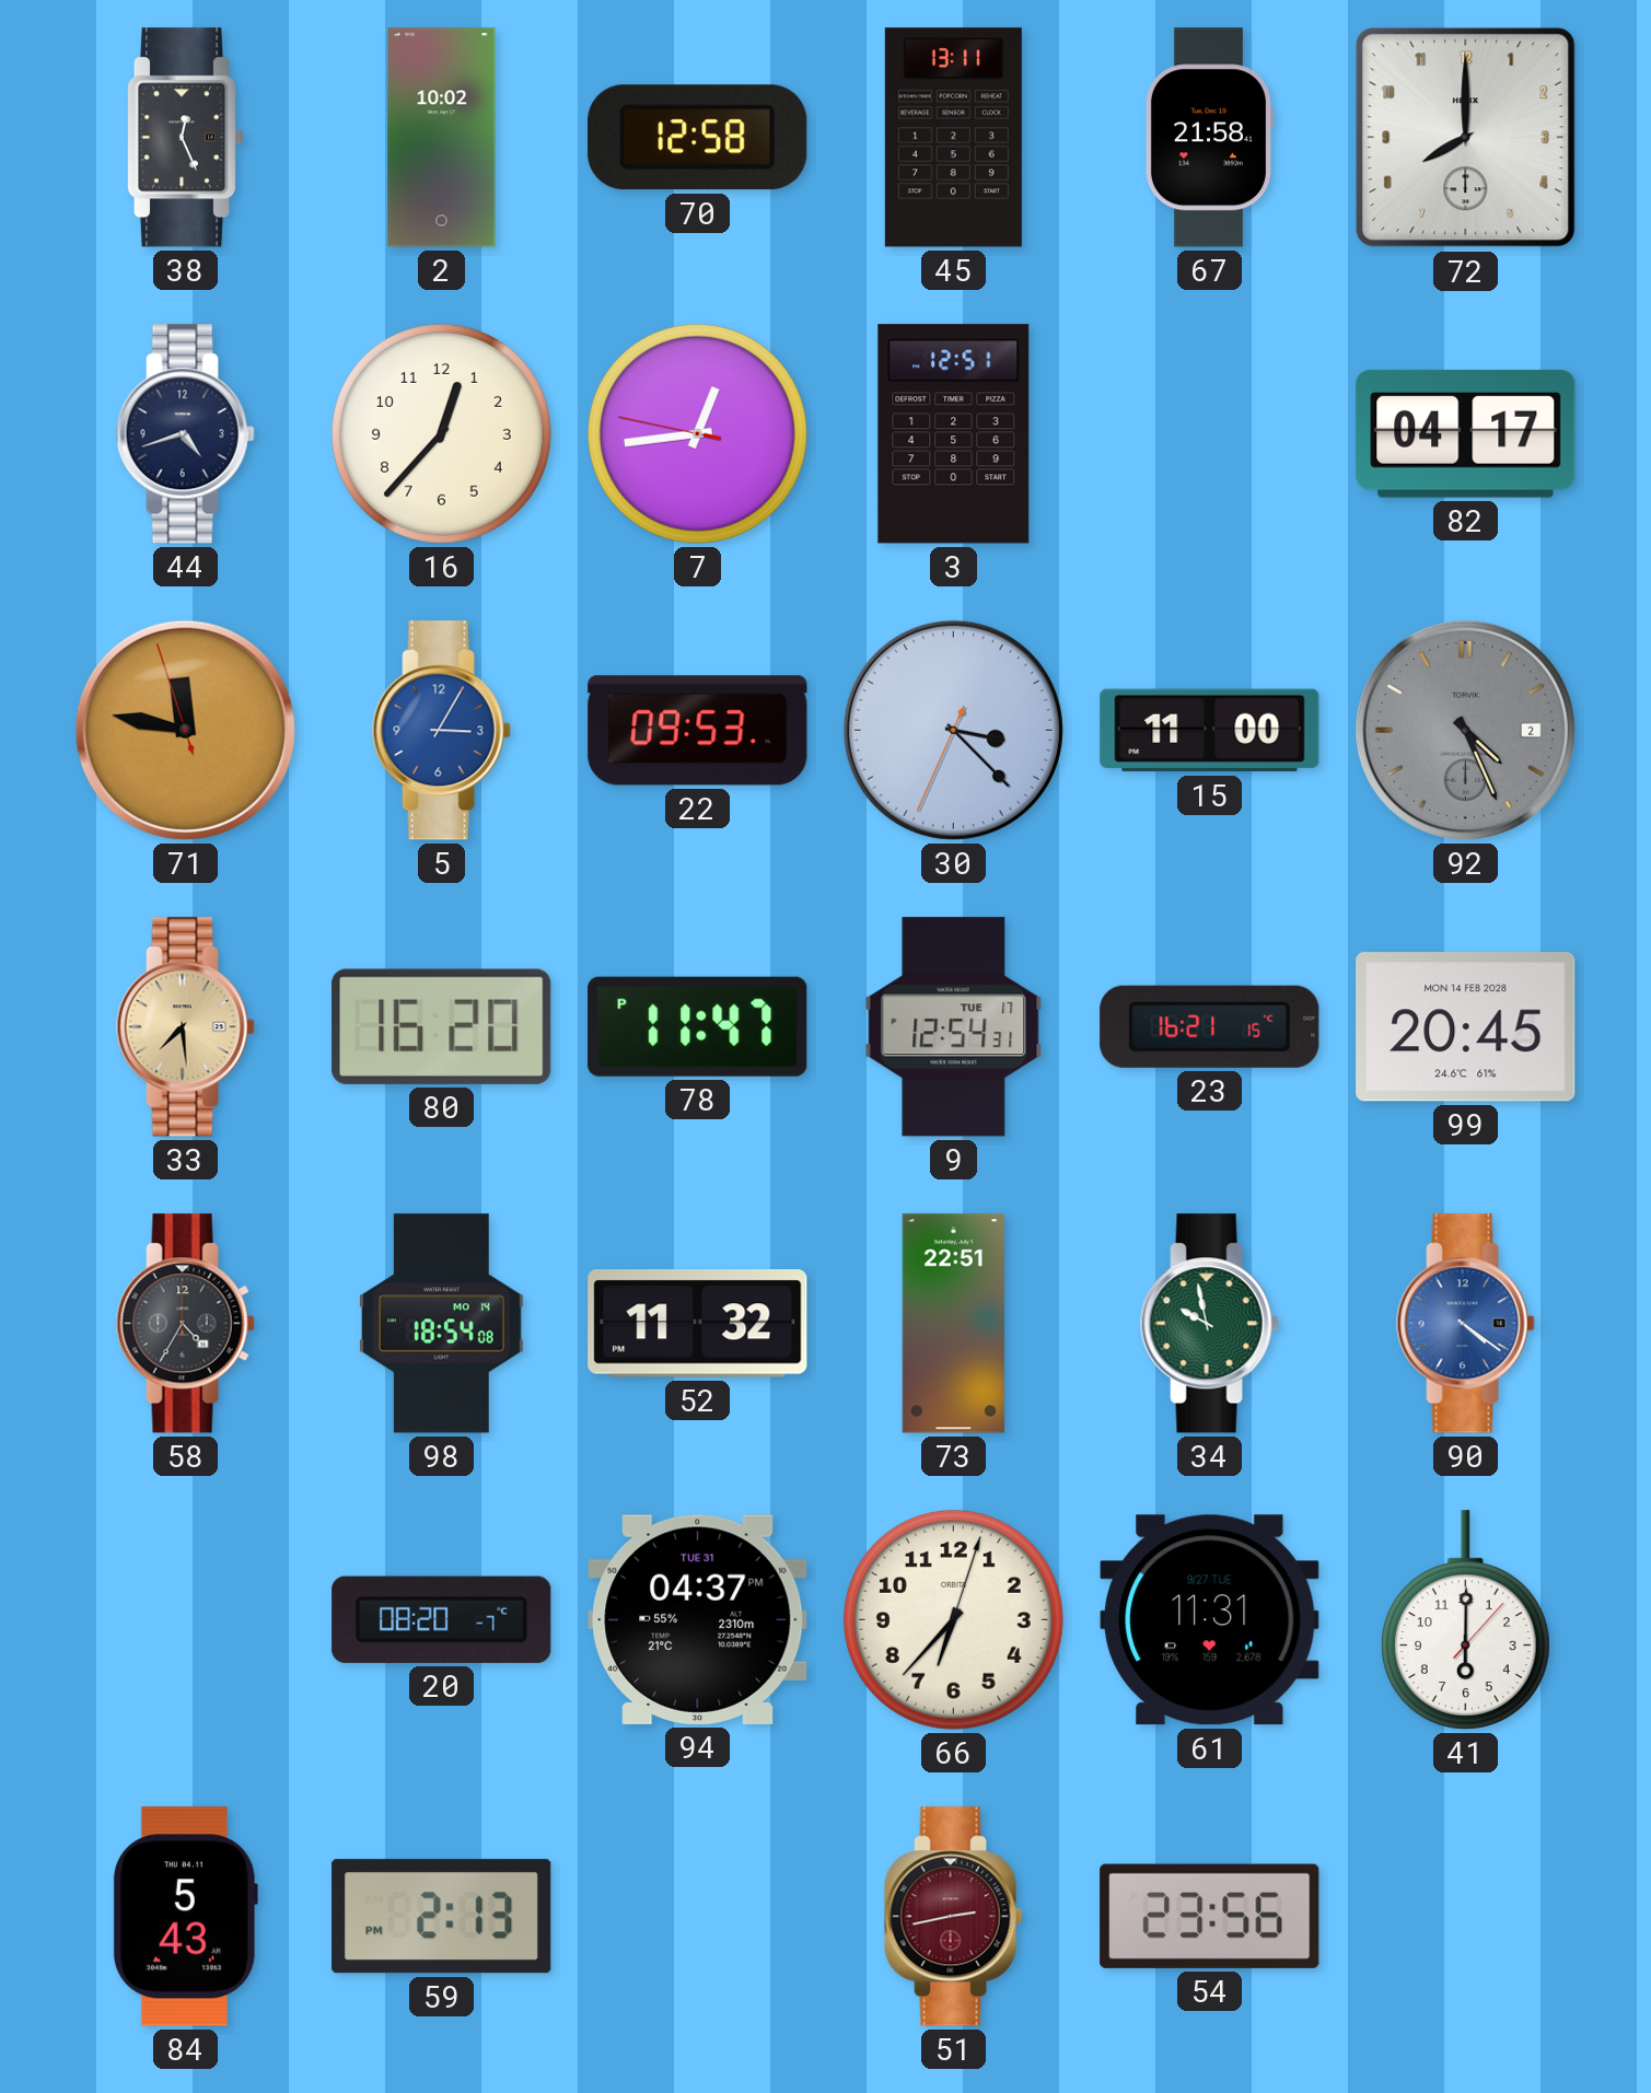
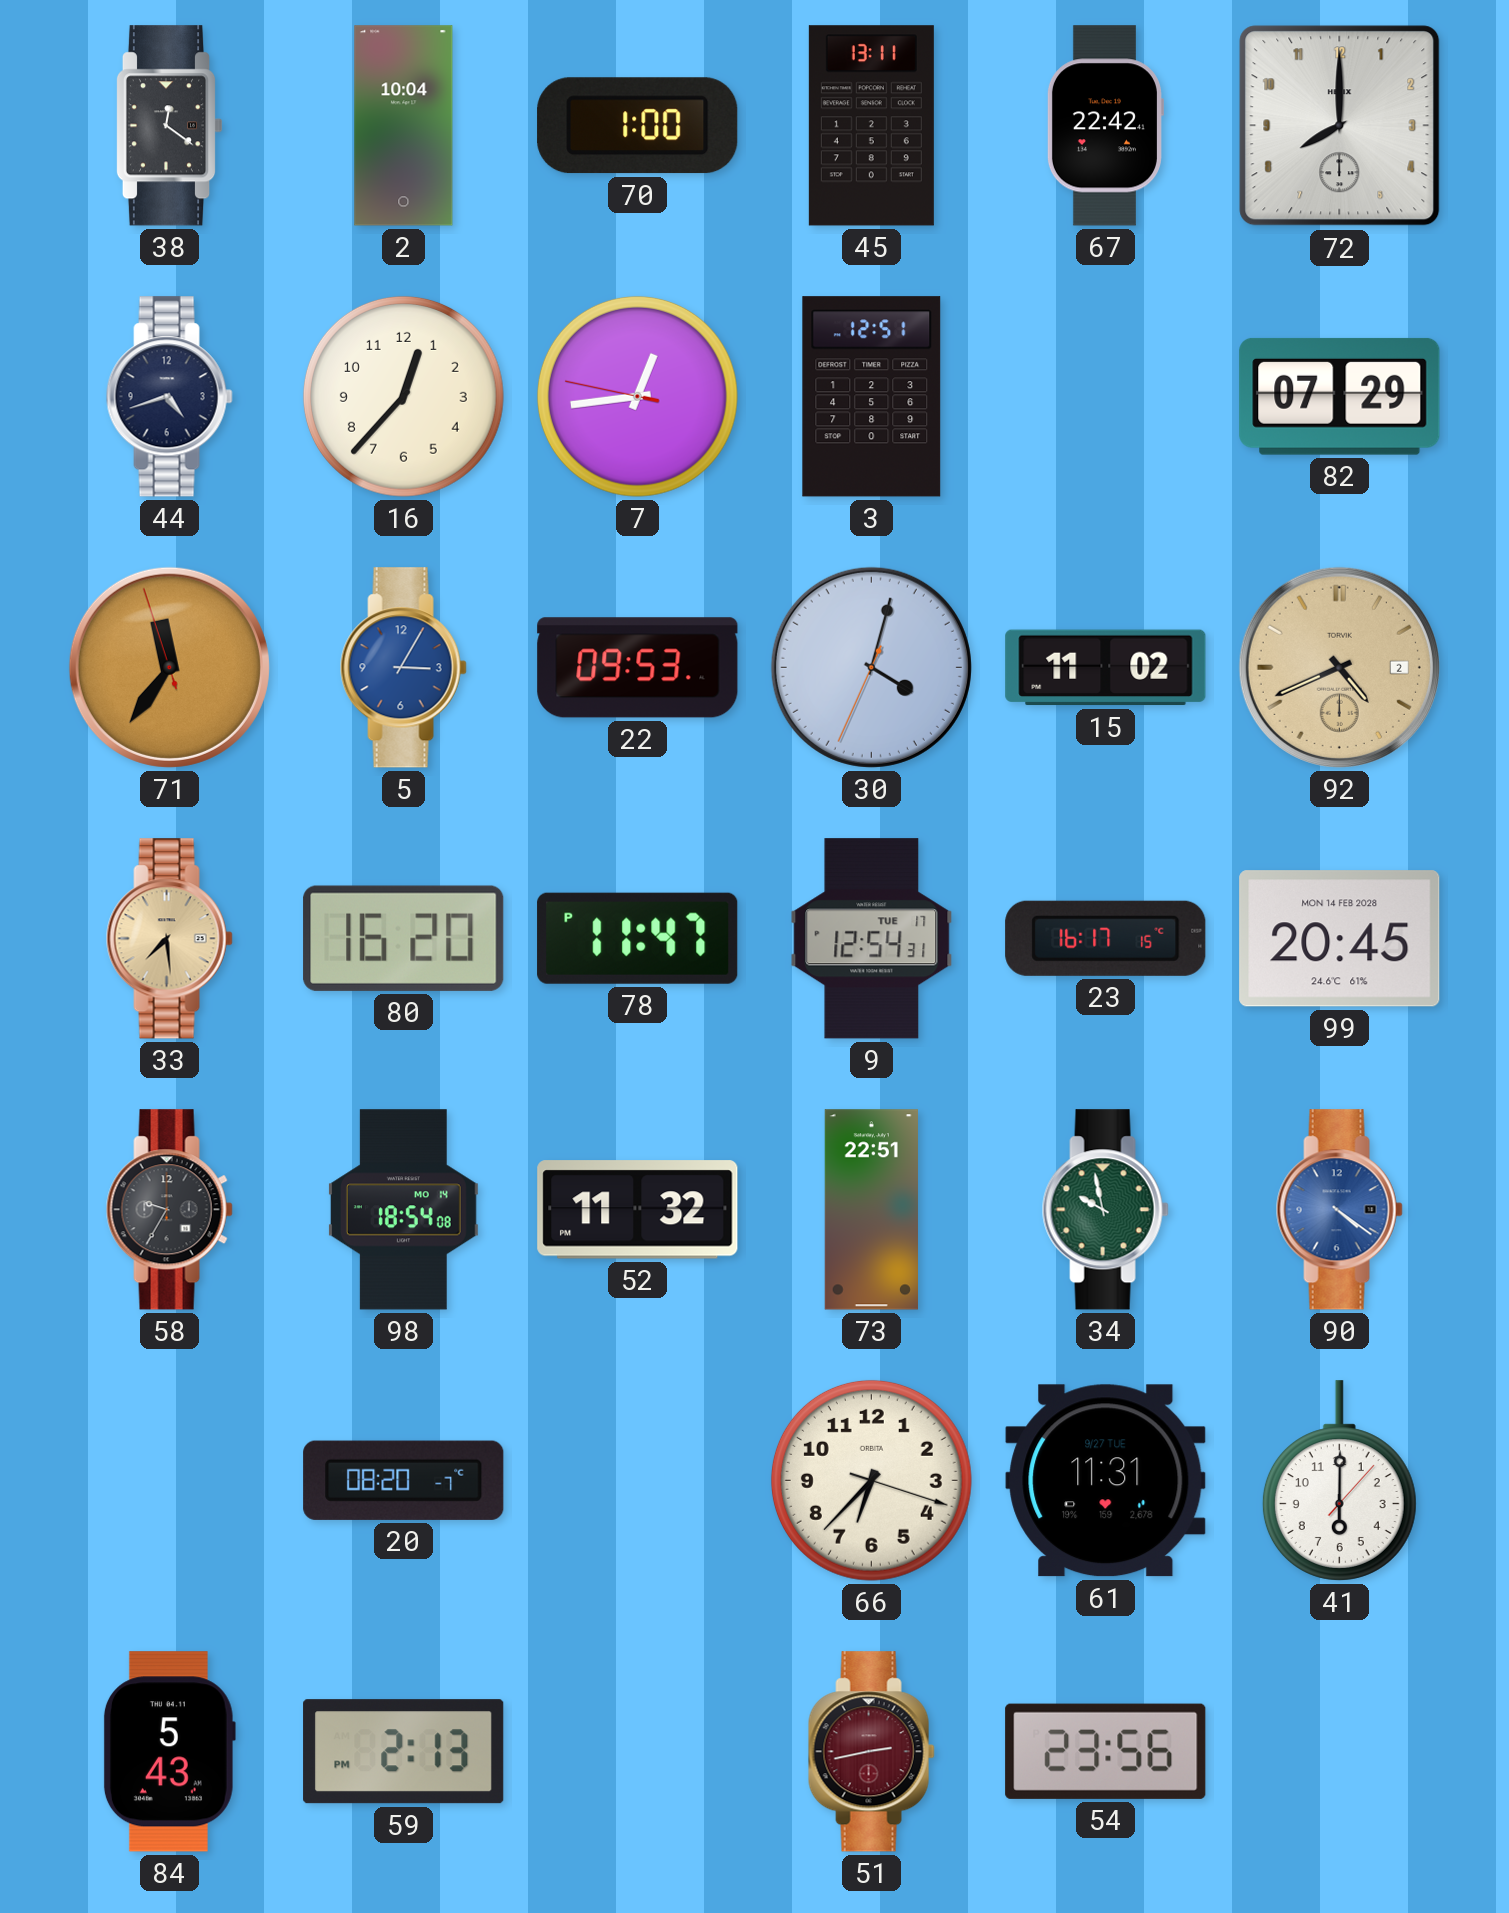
38: 12:26 -> 12:21
2: 10:02 -> 10:04
70: 12:58 -> 1:00
67: 21:58 -> 22:42
82: 04:17 -> 07:29
71: 11:46 -> 11:35
30: 3:22 -> 4:02
15: 11:00 -> 11:02
92: 4:26 -> 4:41
92 dial: grey -> champagne
23: 16:21 -> 16:17
58: 4:35 -> 9:35
94: 04:37 -> none
66: 6:37:03 -> 6:37:18
